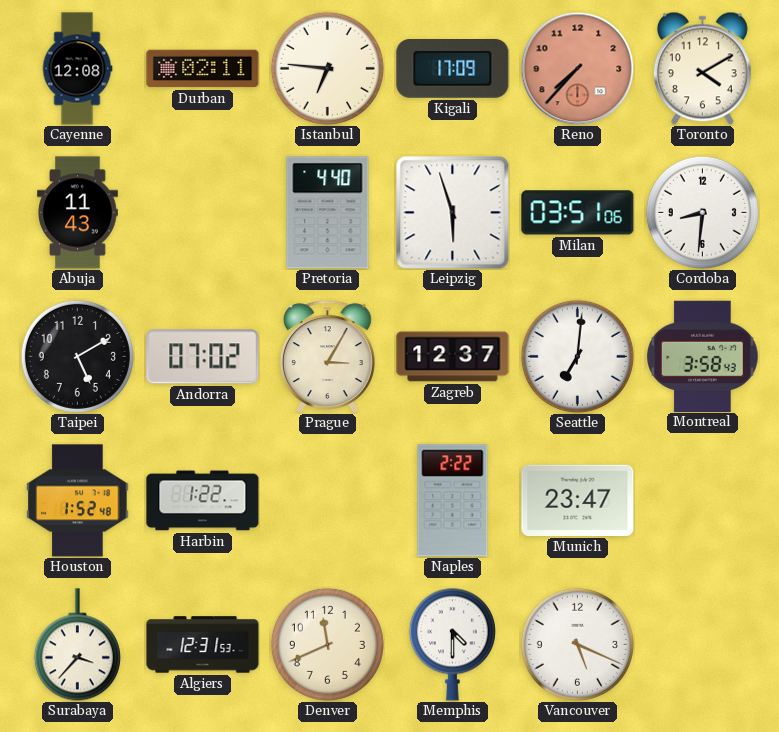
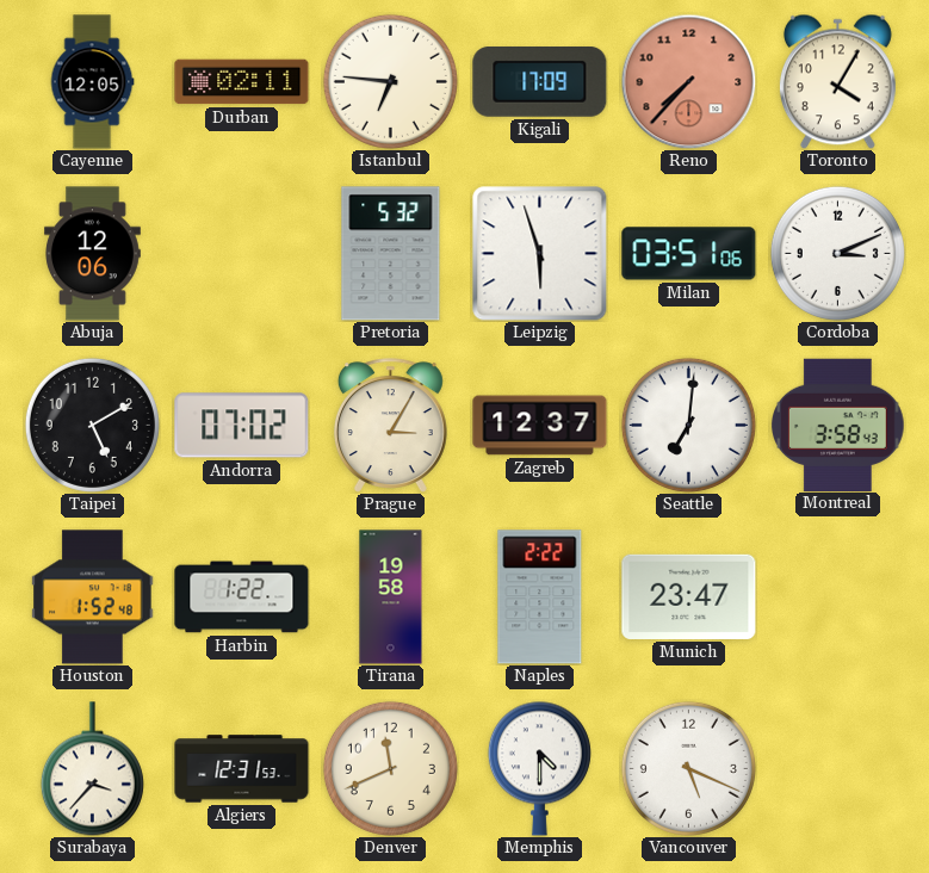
Cayenne: 12:08 -> 12:05
Toronto: 4:10 -> 4:05
Abuja: 11:43 -> 12:06
Pretoria: 4:40 -> 5:32
Cordoba: 8:31 -> 3:11
Tirana: none -> 19:58
